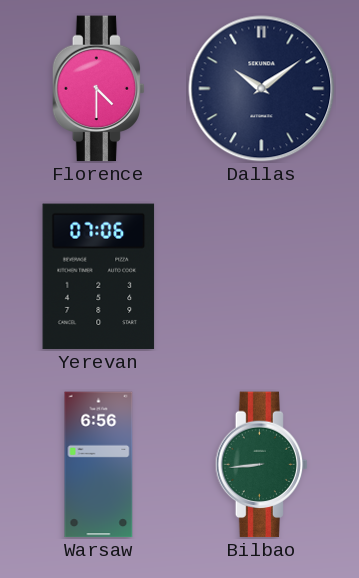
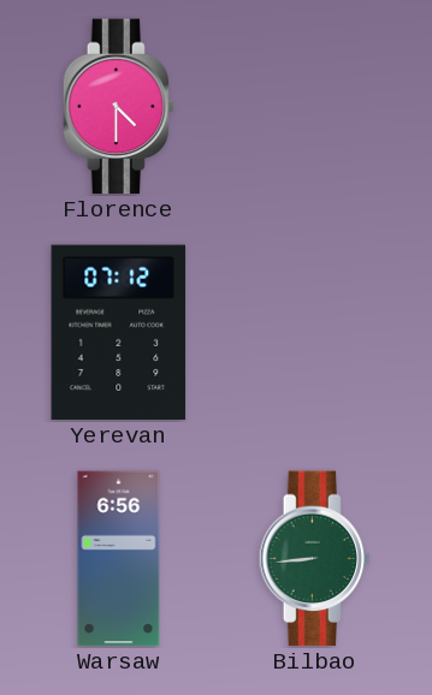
Dallas: 10:09 -> none
Yerevan: 07:06 -> 07:12
